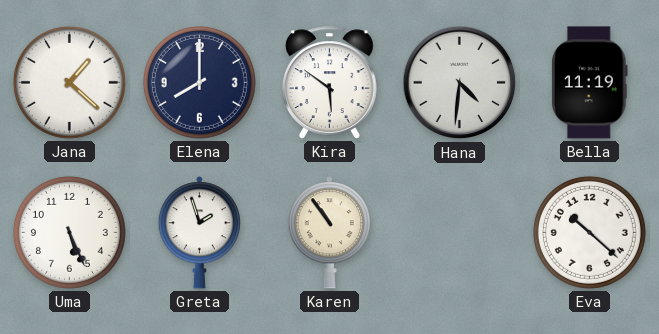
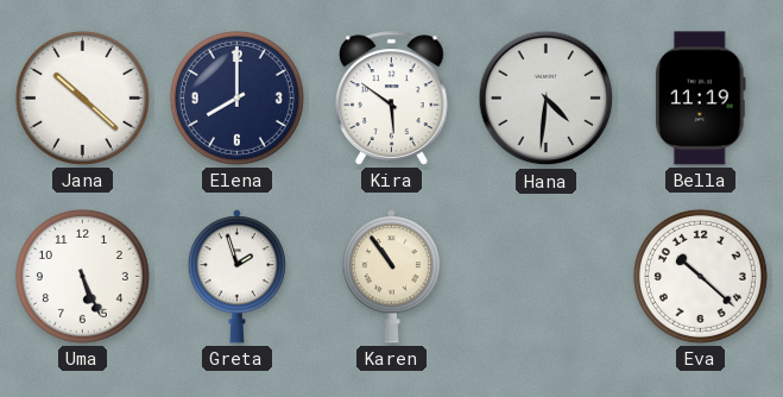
Jana: 1:22 -> 10:22
